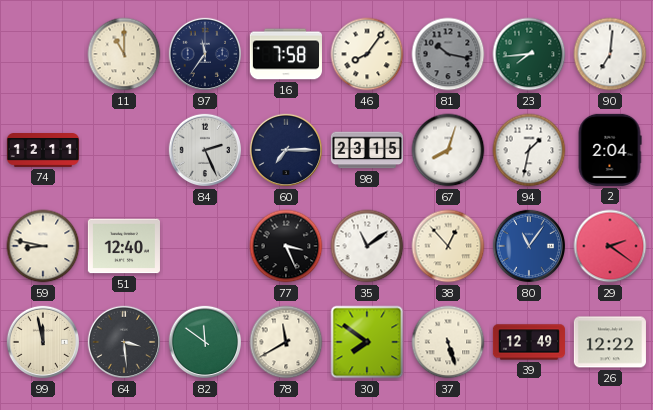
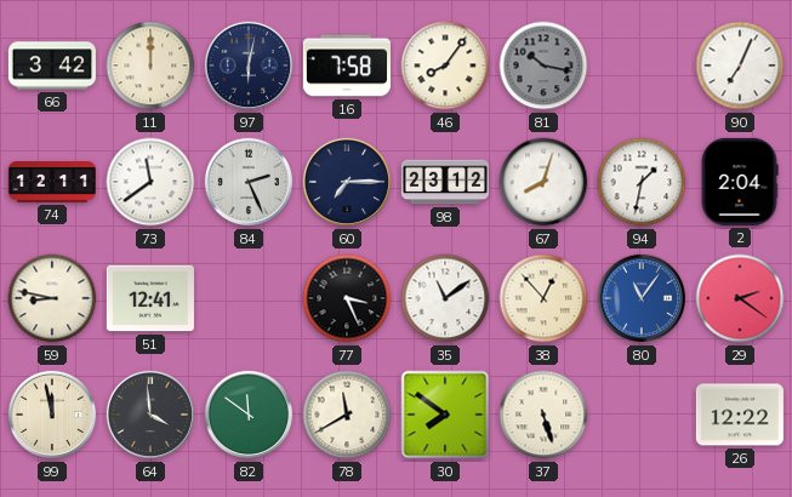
66: none -> 3:42
11: 11:00 -> 12:00
97: 11:36 -> 6:02
23: 7:44 -> none
90: 7:01 -> 7:04
73: none -> 11:39
98: 23:15 -> 23:12
51: 12:40 -> 12:41
64: 3:29 -> 3:59
39: 12:49 -> none
